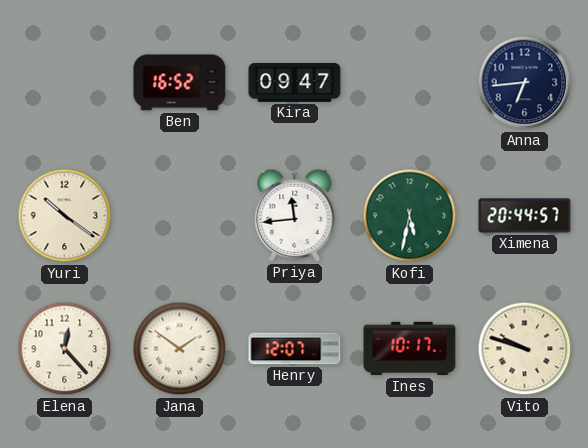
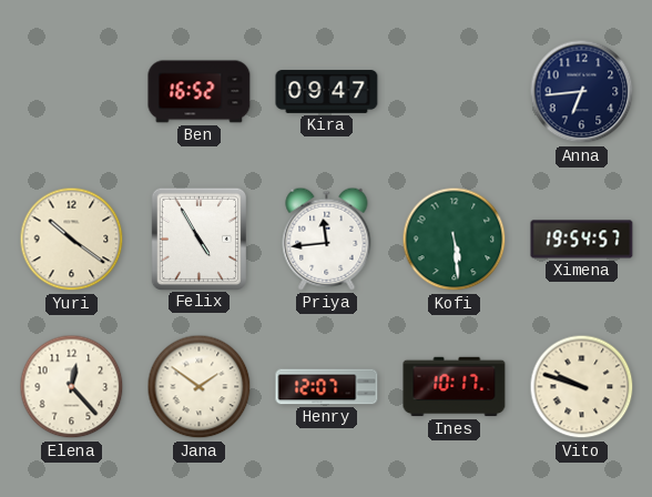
Felix: none -> 4:55
Kofi: 5:32 -> 5:29
Ximena: 20:44 -> 19:54
